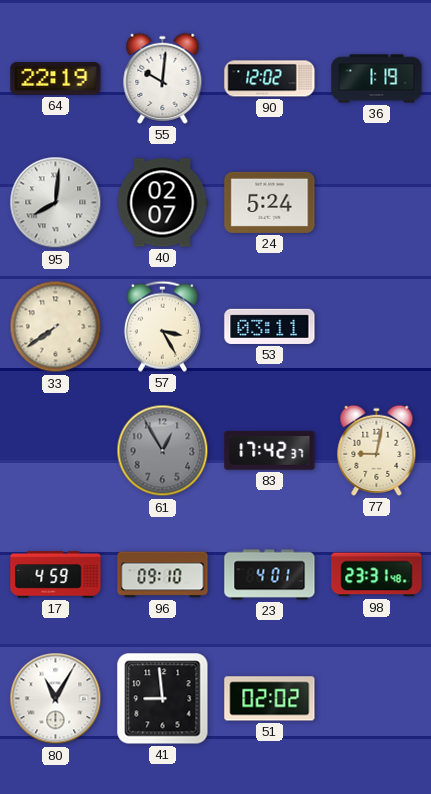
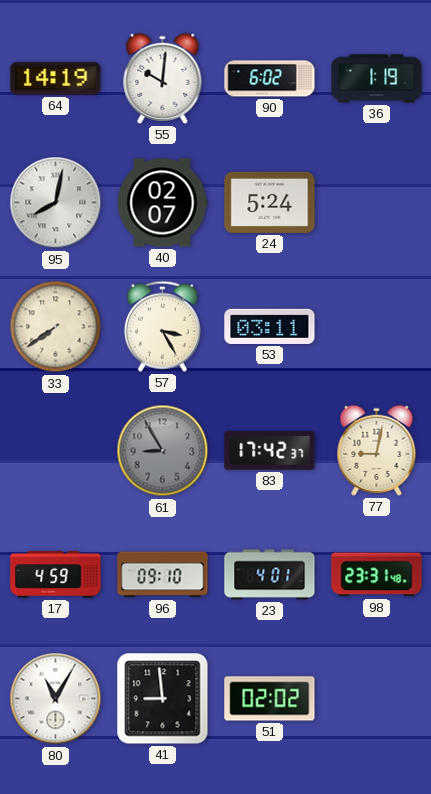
64: 22:19 -> 14:19
90: 12:02 -> 6:02
95: 8:01 -> 8:02
61: 12:55 -> 8:55
